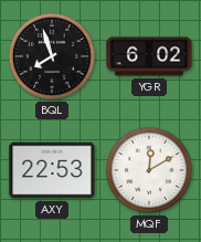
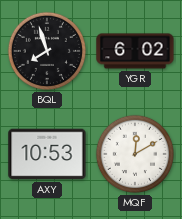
AXY: 22:53 -> 10:53
